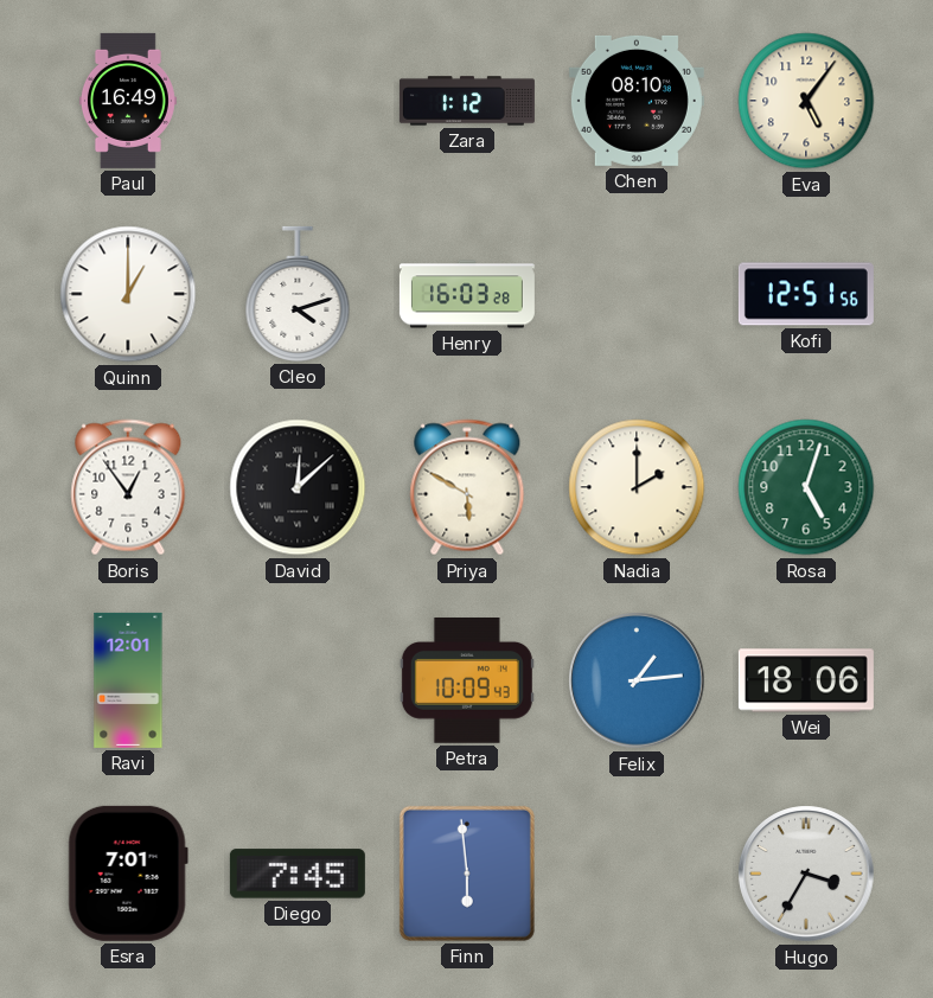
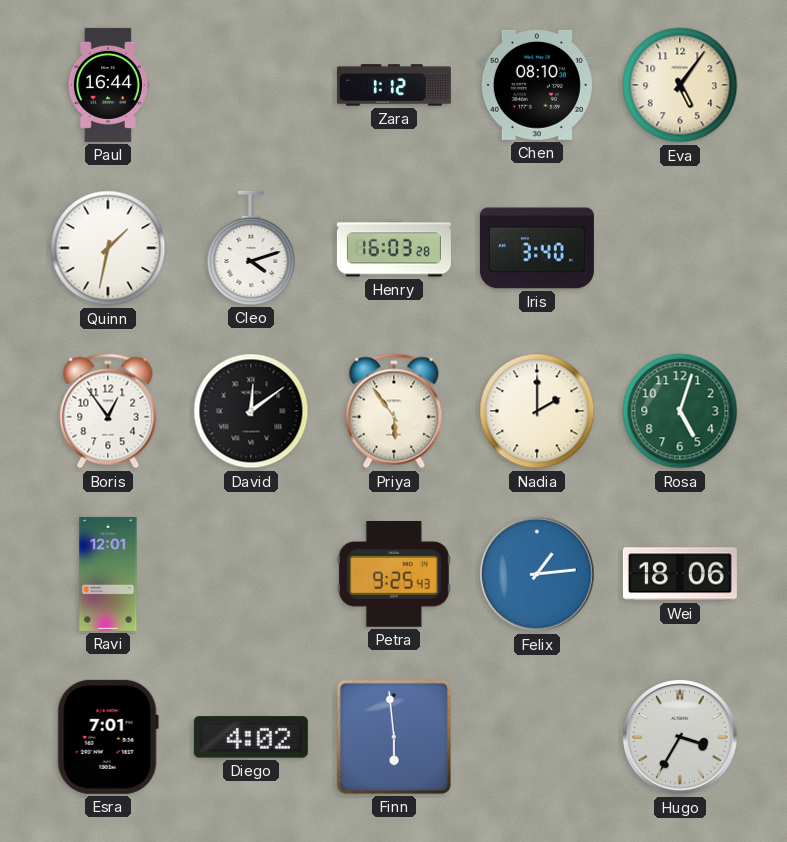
Paul: 16:49 -> 16:44
Quinn: 1:00 -> 1:32
Iris: none -> 3:40
Kofi: 12:51 -> none
David: 12:08 -> 12:09
Priya: 5:50 -> 5:54
Petra: 10:09 -> 9:25
Diego: 7:45 -> 4:02
